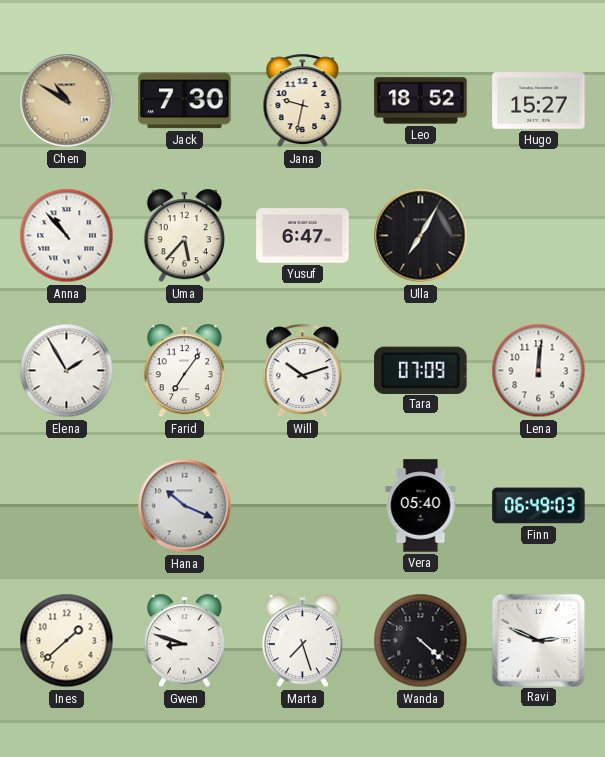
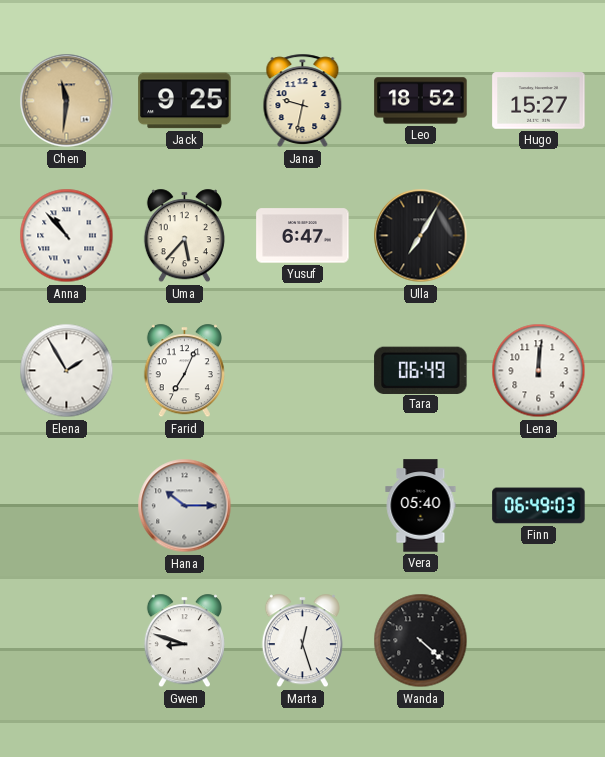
Chen: 10:50 -> 11:31
Jack: 7:30 -> 9:25
Farid: 7:06 -> 7:04
Will: 10:12 -> none
Tara: 07:09 -> 06:49
Hana: 10:19 -> 10:15
Ines: 1:38 -> none
Marta: 7:27 -> 12:27
Ravi: 2:49 -> none
